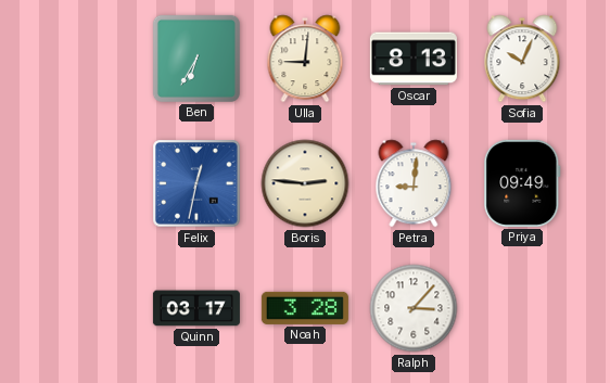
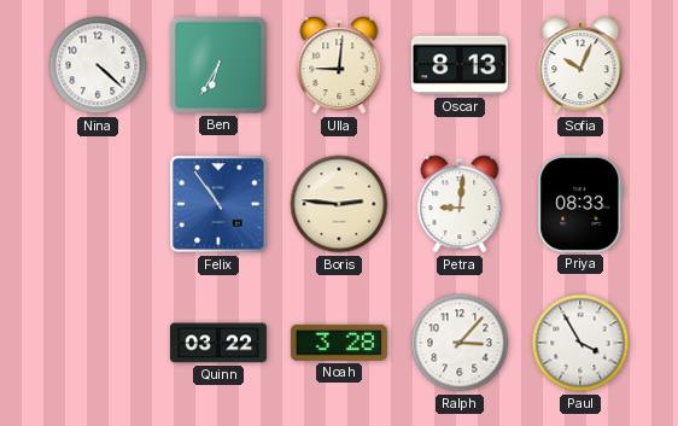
Nina: none -> 4:22
Felix: 12:32 -> 10:54
Priya: 09:49 -> 08:33
Quinn: 03:17 -> 03:22
Paul: none -> 3:55
